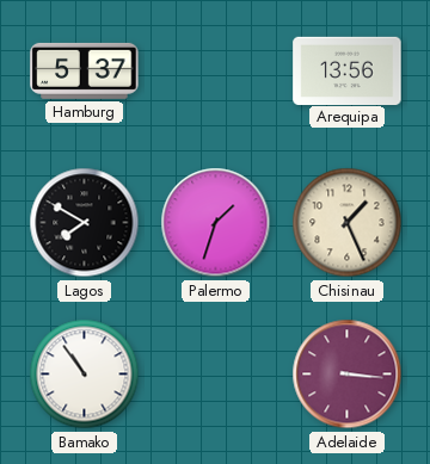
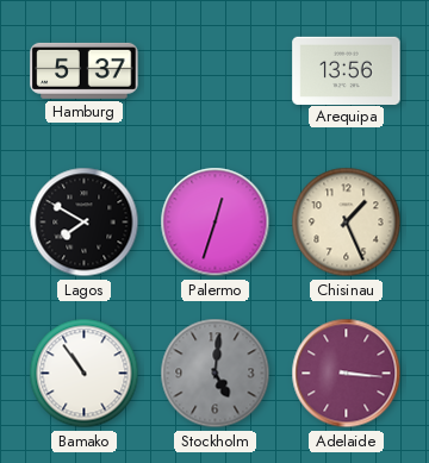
Palermo: 1:33 -> 12:33
Stockholm: none -> 5:01
